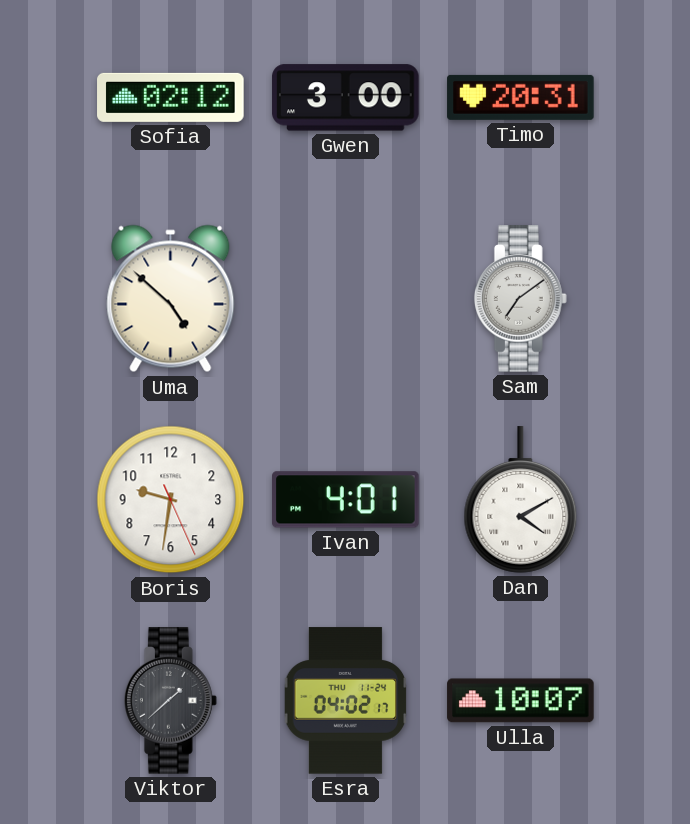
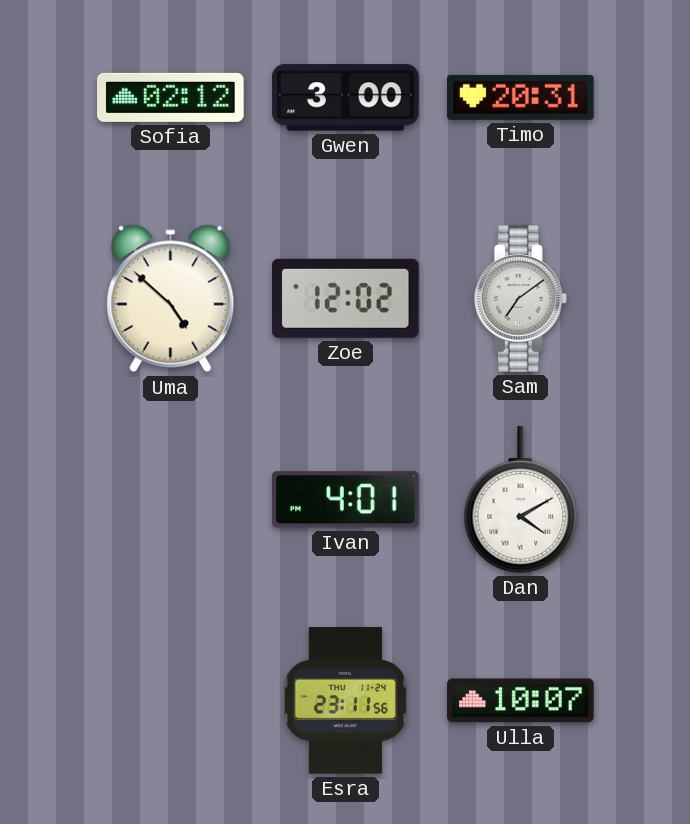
Zoe: none -> 12:02
Boris: 9:31 -> none
Viktor: 1:38 -> none
Esra: 04:02 -> 23:11
